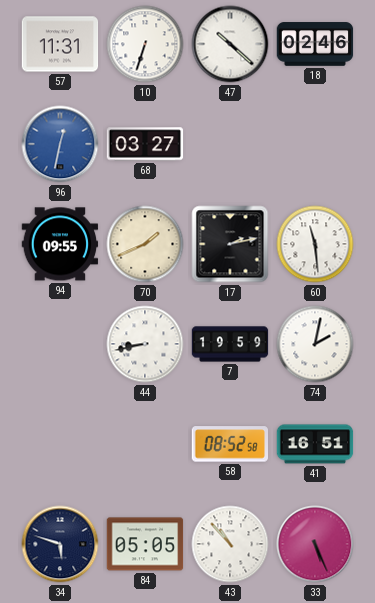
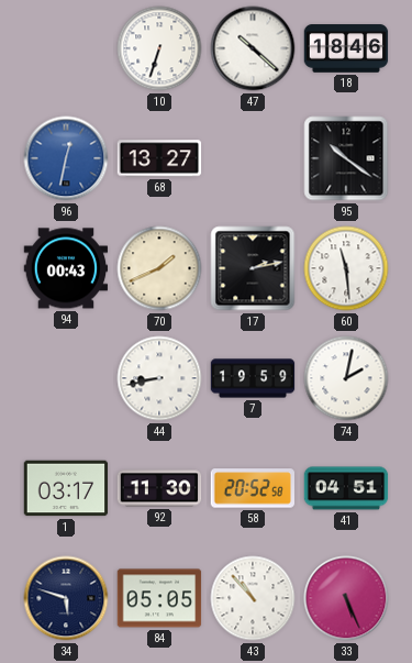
57: 11:31 -> none
18: 02:46 -> 18:46
68: 03:27 -> 13:27
95: none -> 10:21
94: 09:55 -> 00:43
1: none -> 03:17
92: none -> 11:30
58: 08:52 -> 20:52
41: 16:51 -> 04:51
